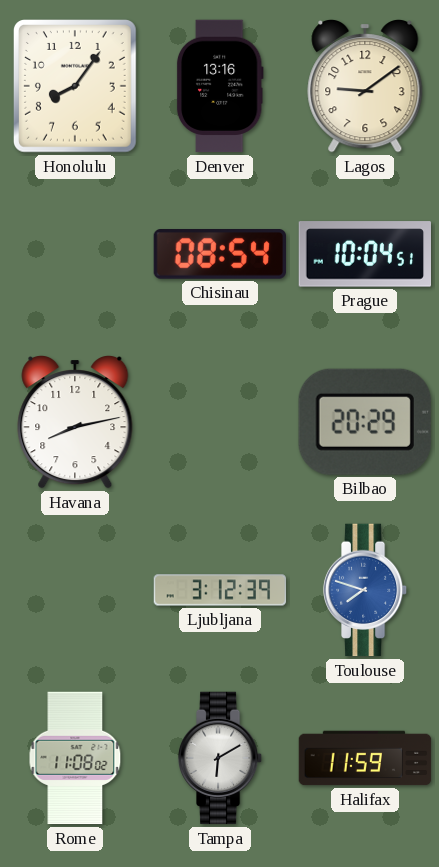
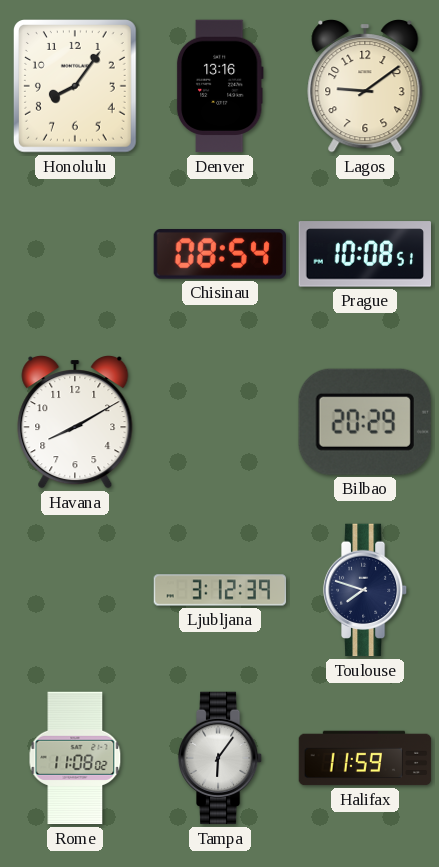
Prague: 10:04 -> 10:08
Havana: 8:13 -> 8:10
Toulouse dial: blue -> navy
Tampa: 6:10 -> 6:06
